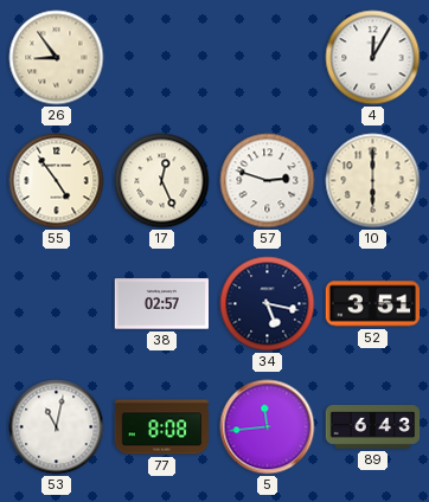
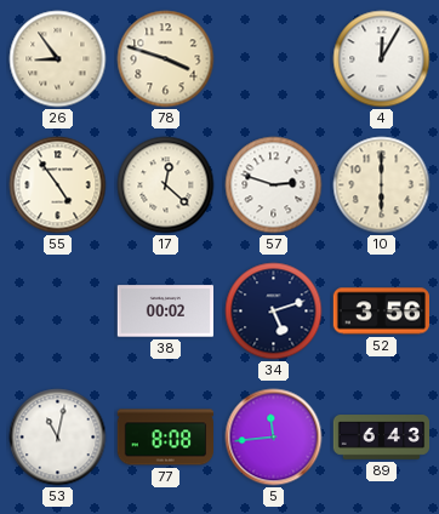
78: none -> 3:48
17: 12:26 -> 12:22
38: 02:57 -> 00:02
34: 5:17 -> 5:12
52: 3:51 -> 3:56
